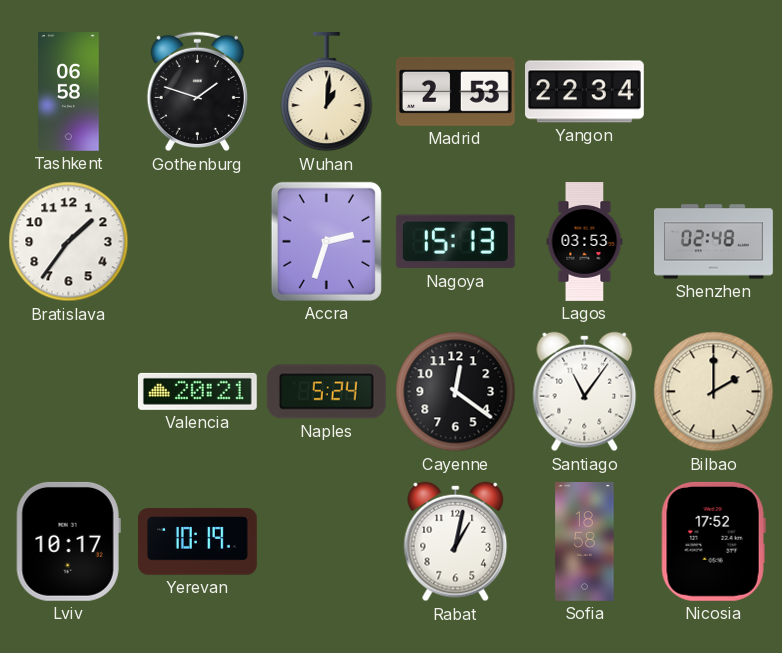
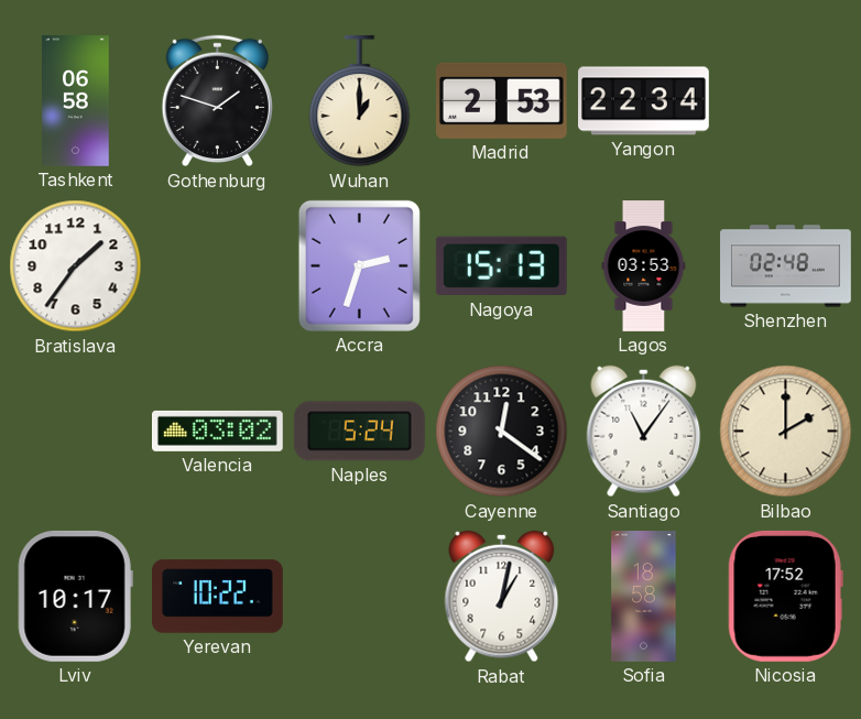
Wuhan: 1:01 -> 1:00
Valencia: 20:21 -> 03:02
Yerevan: 10:19 -> 10:22
